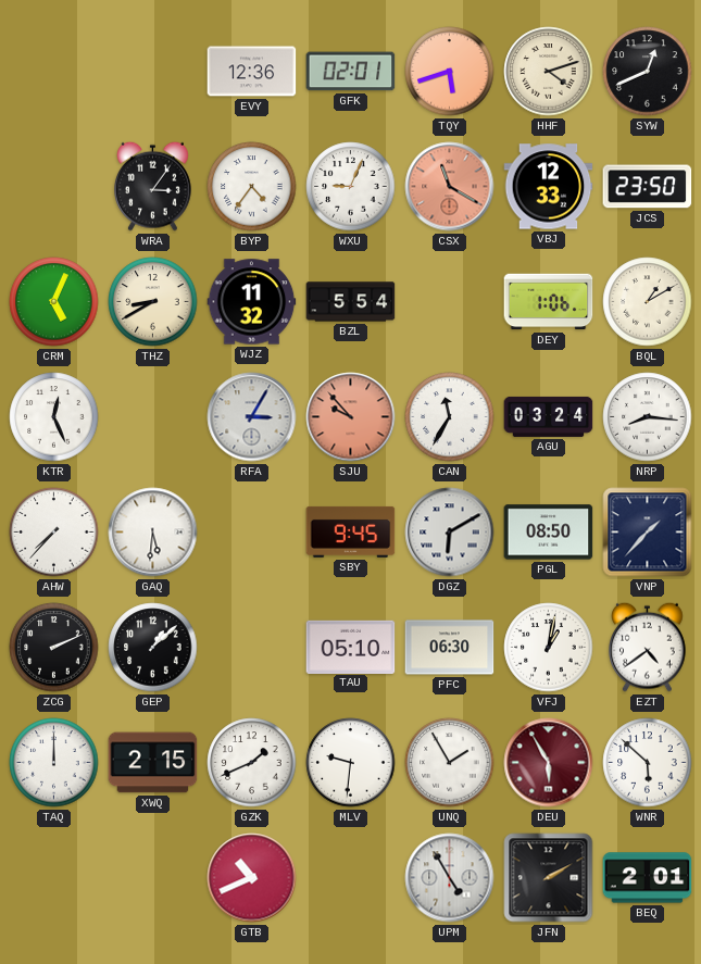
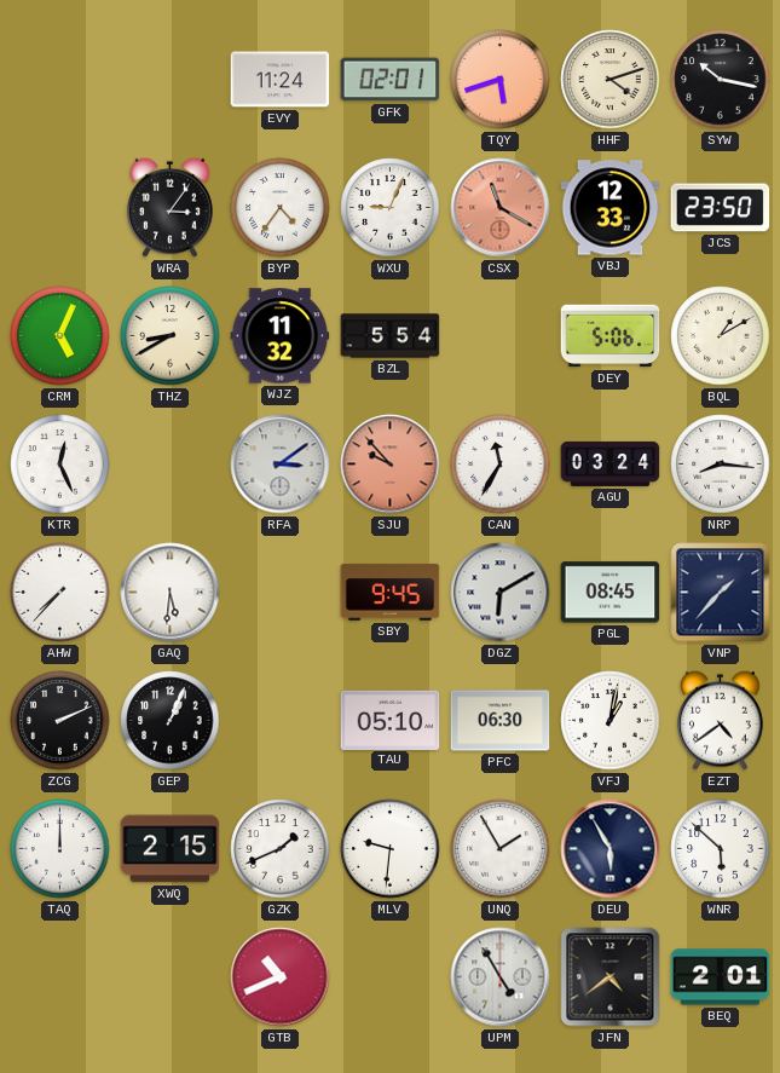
EVY: 12:36 -> 11:24
SYW: 12:41 -> 10:17
DEY: 1:06 -> 5:06
RFA: 3:05 -> 3:09
PGL: 08:50 -> 08:45
GEP: 1:08 -> 1:04
DEU dial: burgundy -> navy
JFN: 2:10 -> 4:39
